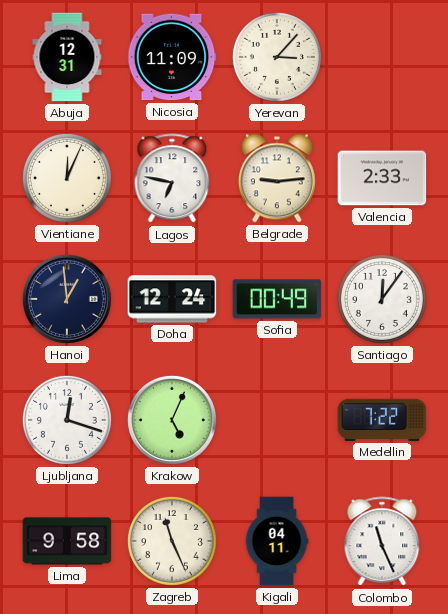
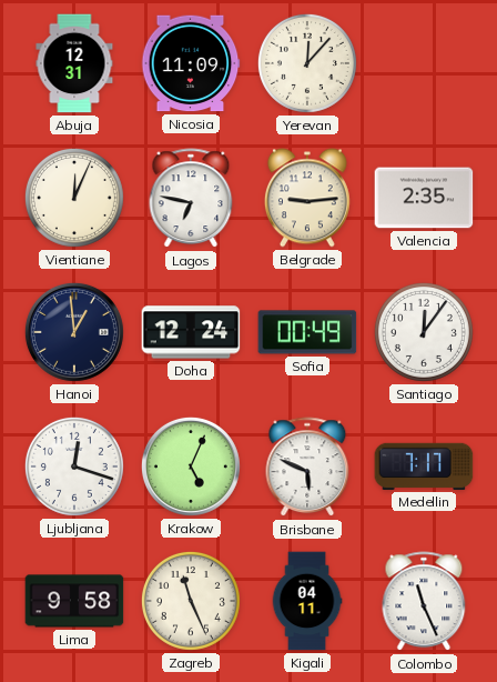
Yerevan: 3:07 -> 12:07
Valencia: 2:33 -> 2:35
Brisbane: none -> 5:49
Medellin: 7:22 -> 7:17
